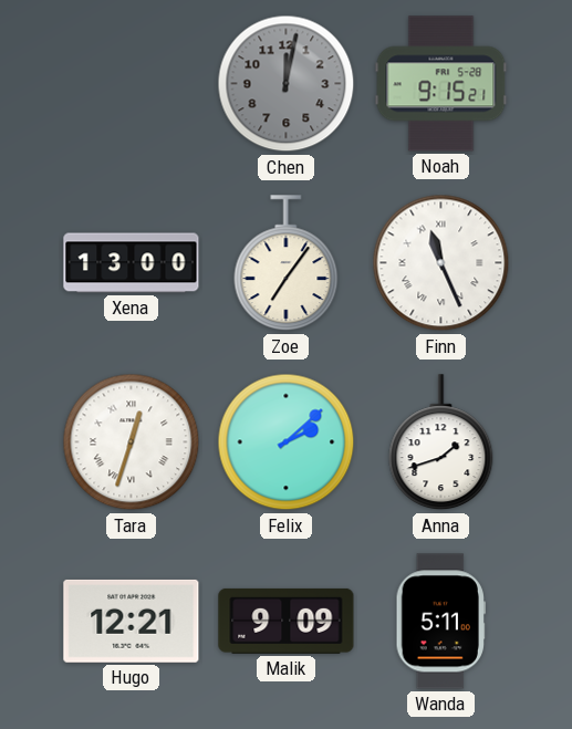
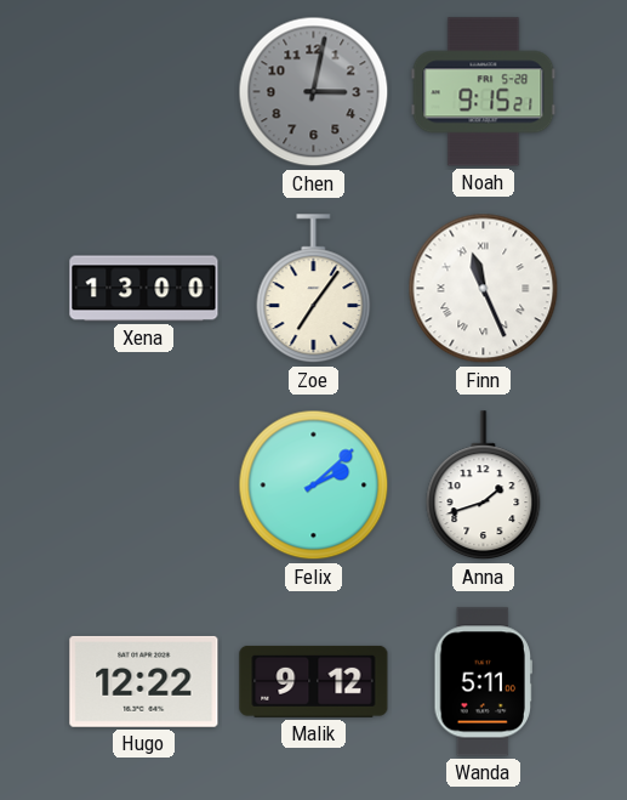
Chen: 12:02 -> 3:02
Tara: 12:33 -> none
Hugo: 12:21 -> 12:22
Malik: 9:09 -> 9:12
